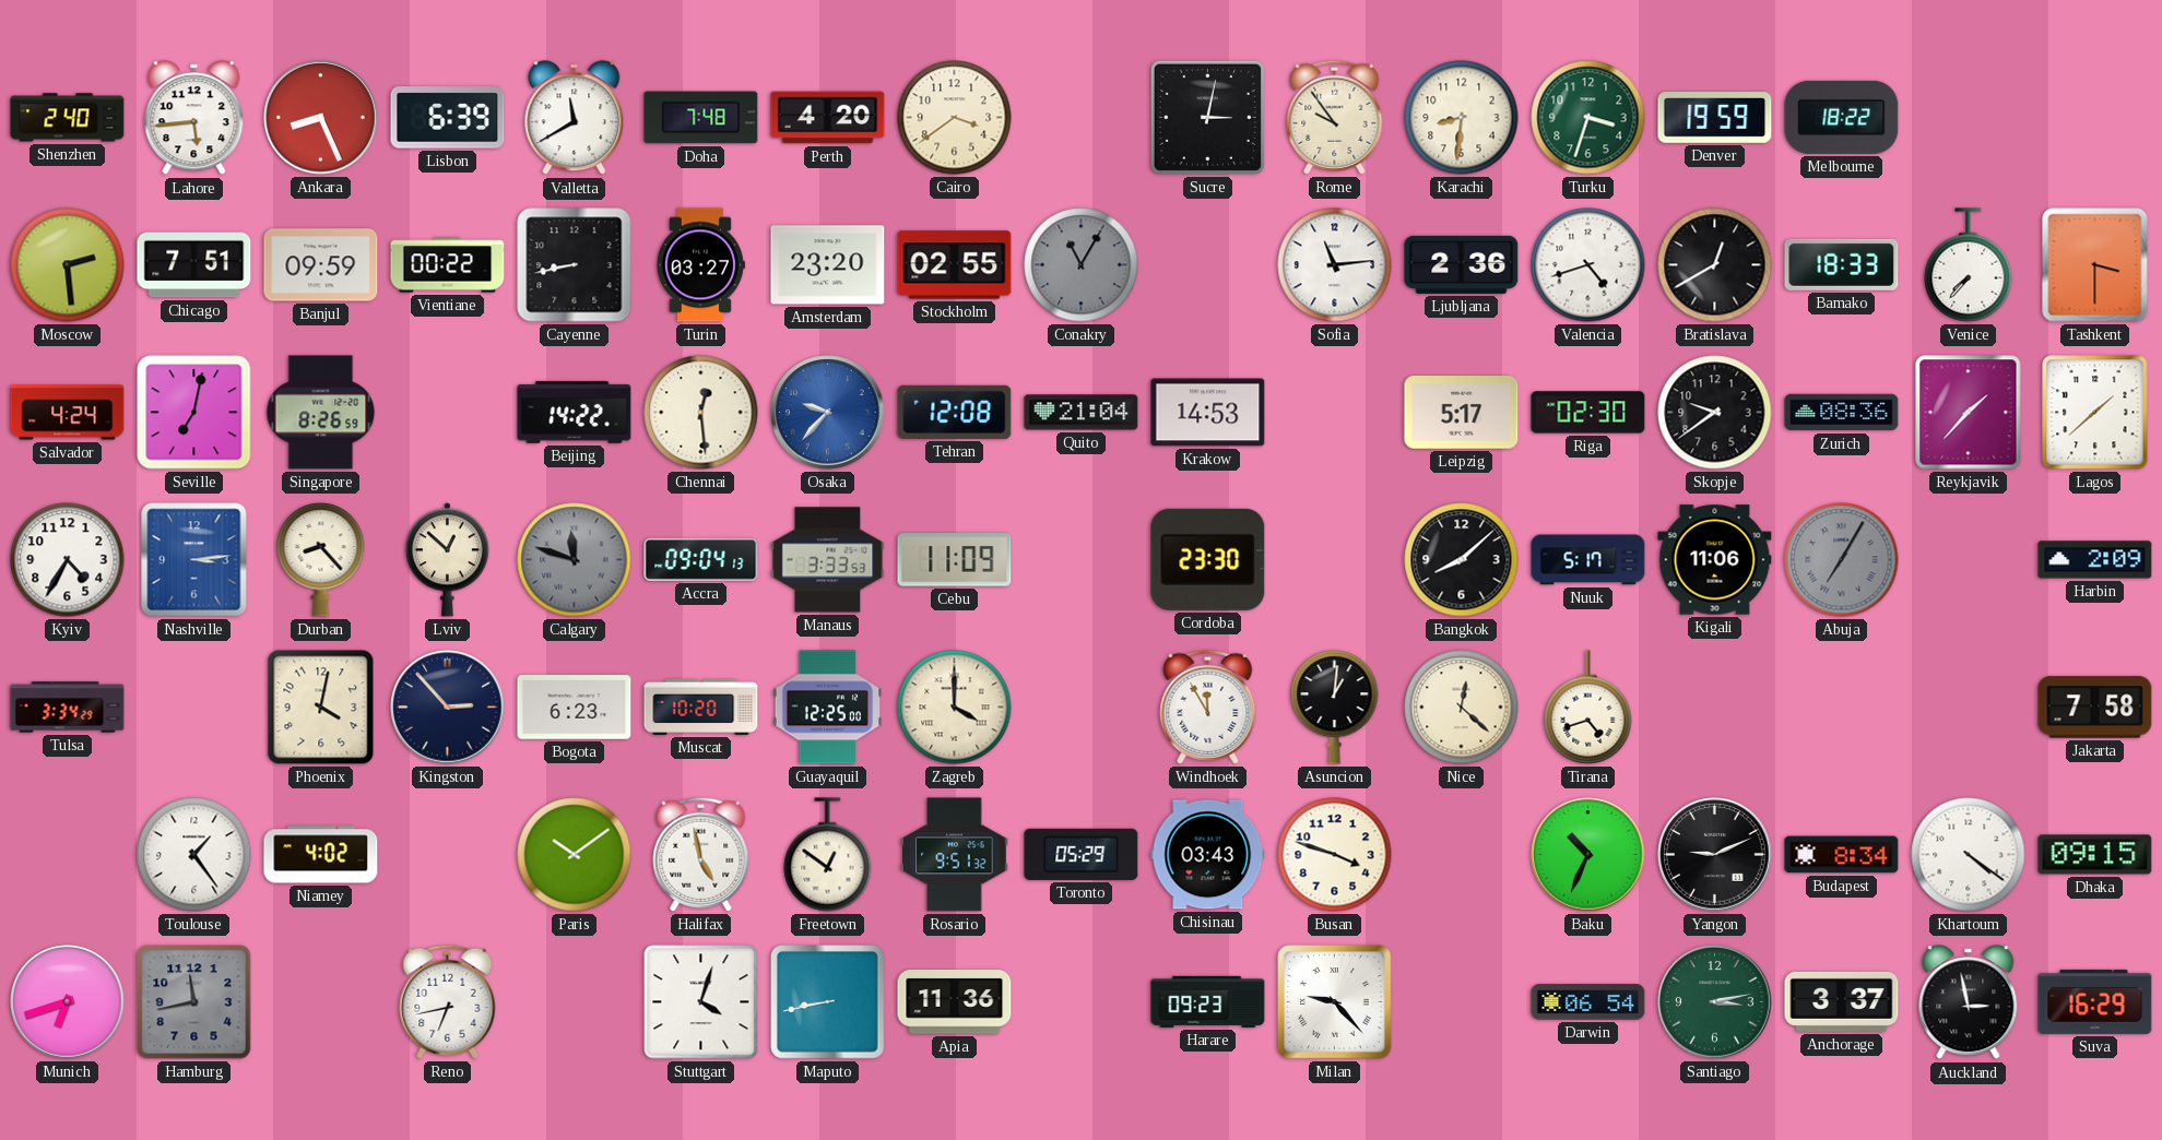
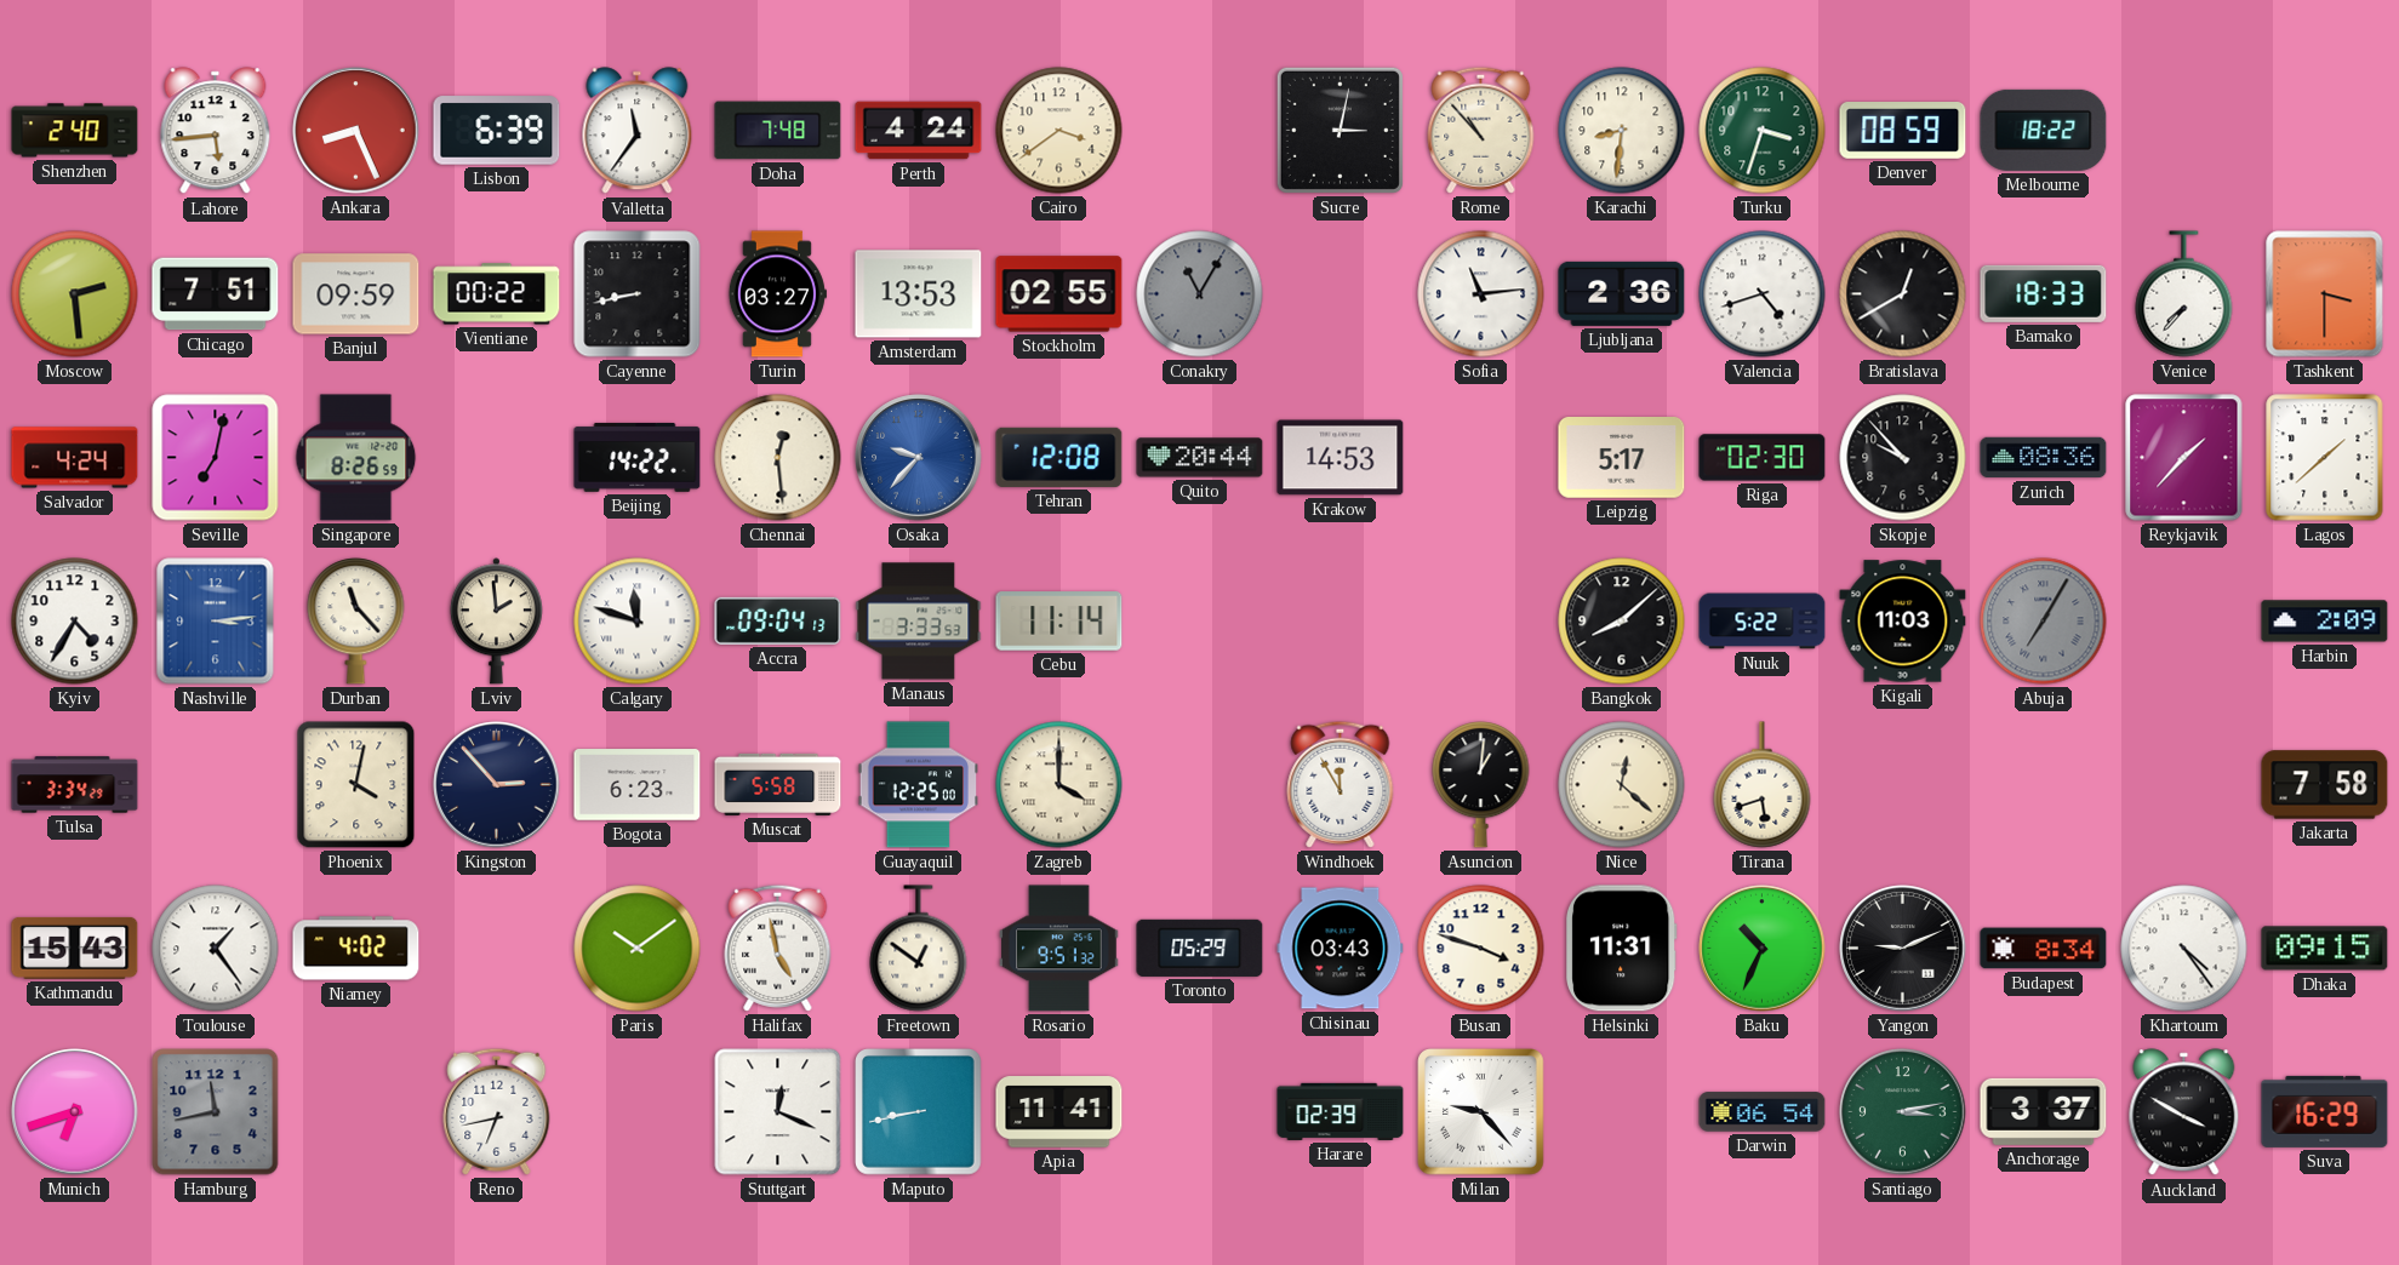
Valletta: 11:40 -> 11:36
Perth: 4:20 -> 4:24
Rome: 9:54 -> 10:53
Denver: 19:59 -> 08:59
Amsterdam: 23:20 -> 13:53
Quito: 21:04 -> 20:44
Skopje: 9:39 -> 9:53
Durban: 8:23 -> 11:23
Lviv: 12:52 -> 1:59
Calgary dial: grey -> white
Cebu: 11:09 -> 11:14
Cordoba: 23:30 -> none
Nuuk: 5:17 -> 5:22
Kigali: 11:06 -> 11:03
Muscat: 10:20 -> 5:58
Tirana: 4:42 -> 5:42
Kathmandu: none -> 15:43
Helsinki: none -> 11:31
Khartoum: 4:21 -> 4:24
Stuttgart: 4:03 -> 12:19
Apia: 11:36 -> 11:41
Harare: 09:23 -> 02:39
Auckland: 2:58 -> 3:50
